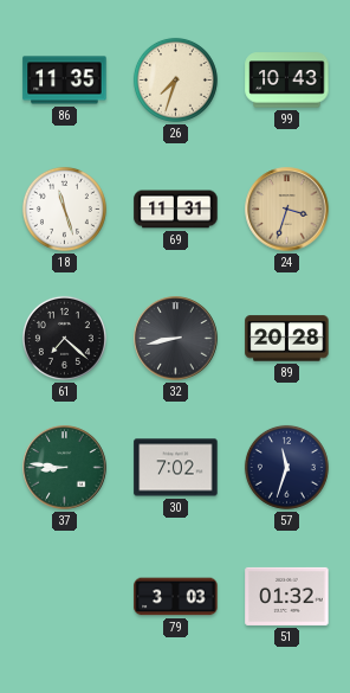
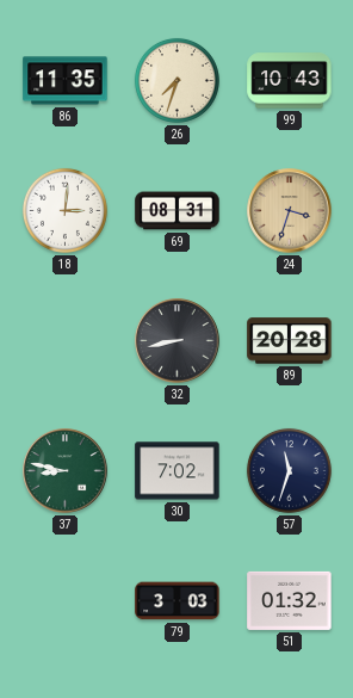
18: 11:27 -> 3:01
69: 11:31 -> 08:31
61: 7:22 -> none
37: 8:46 -> 8:47
